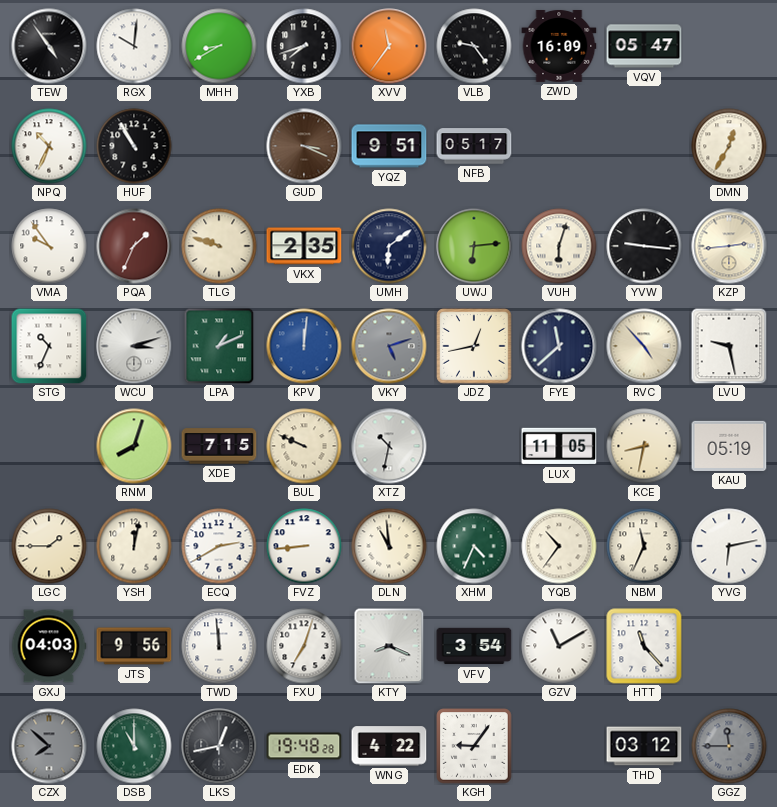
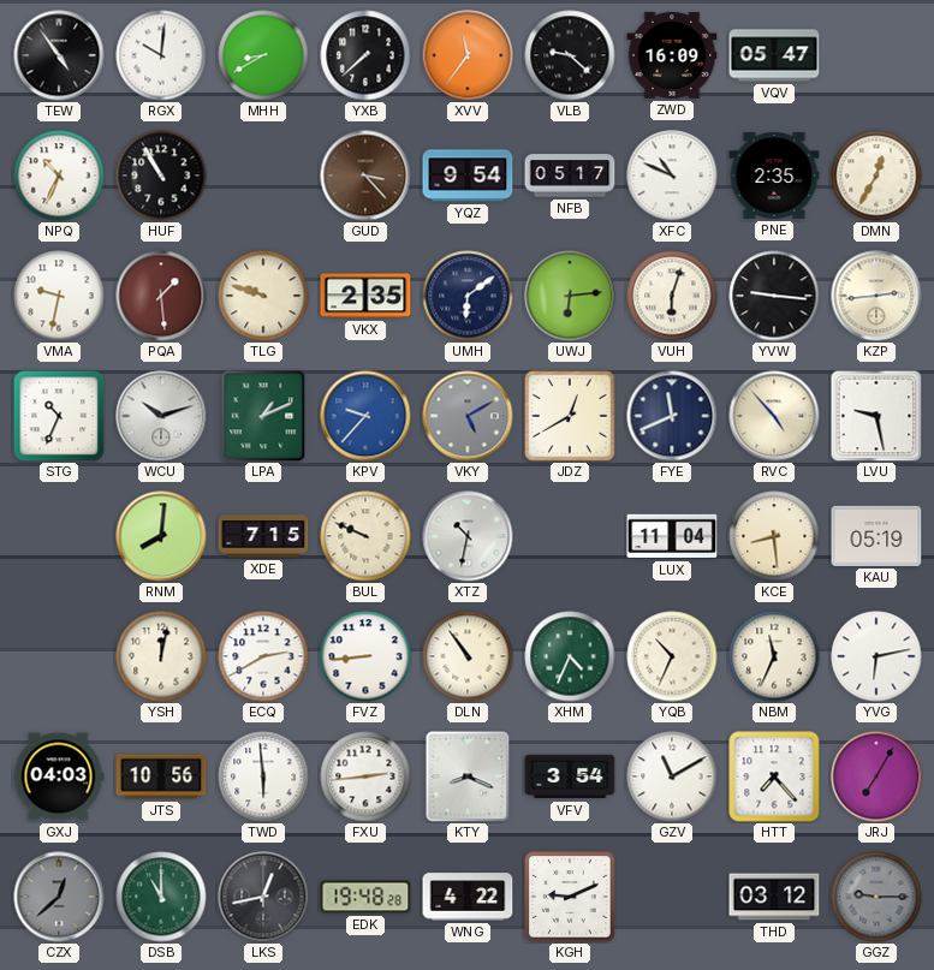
YXB: 7:42 -> 7:38
VLB: 9:24 -> 9:22
GUD: 3:19 -> 3:23
YQZ: 9:51 -> 9:54
XFC: none -> 10:49
PNE: none -> 2:35
VMA: 9:54 -> 9:32
PQA: 1:34 -> 1:29
WCU: 3:12 -> 10:12
KPV: 12:01 -> 9:37
VKY: 5:12 -> 5:10
JDZ: 12:43 -> 12:40
FYE: 11:38 -> 11:41
RNM: 8:03 -> 8:01
LUX: 11:05 -> 11:04
KCE: 8:32 -> 8:29
LGC: 1:45 -> none
DLN: 10:59 -> 10:54
YQB: 10:36 -> 10:34
JTS: 9:56 -> 10:56
TWD: 11:59 -> 5:59
FXU: 7:03 -> 2:44
HTT: 11:23 -> 7:23
JRJ: none -> 7:05
CZX: 7:52 -> 12:38
KGH: 9:06 -> 9:11
GGZ: 11:45 -> 9:15
